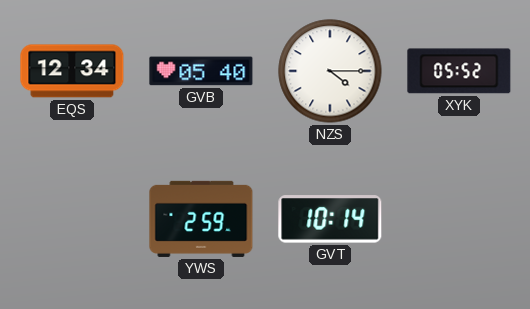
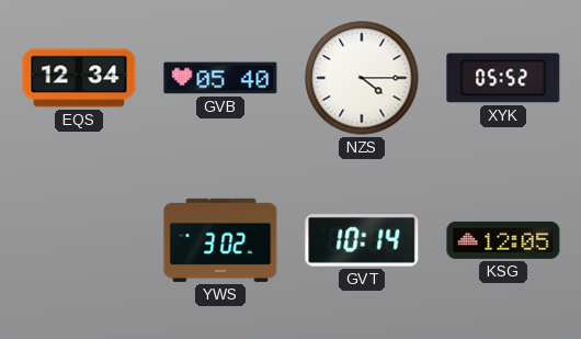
YWS: 2:59 -> 3:02
KSG: none -> 12:05
